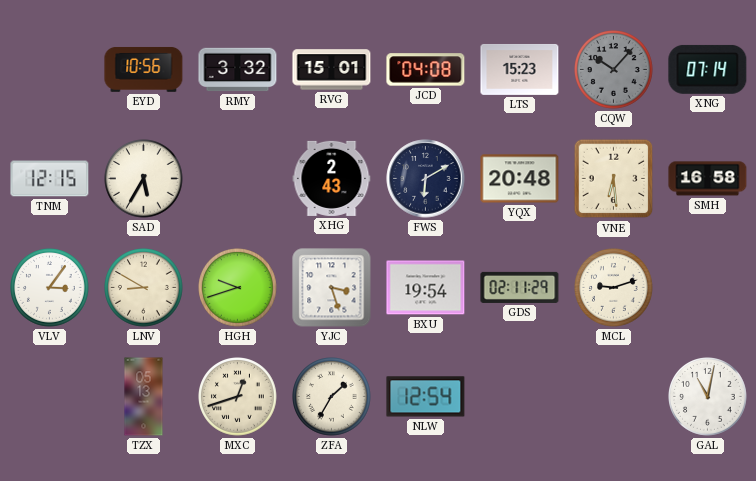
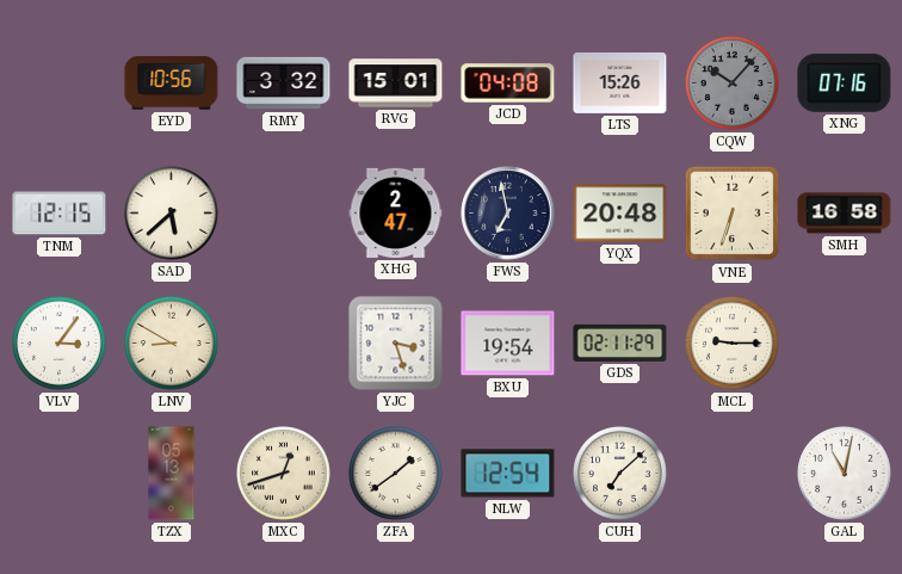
LTS: 15:23 -> 15:26
XNG: 07:14 -> 07:16
SAD: 5:35 -> 5:38
XHG: 2:43 -> 2:47
FWS: 6:10 -> 6:58
VNE: 6:29 -> 6:33
HGH: 9:42 -> none
MCL: 9:12 -> 9:15
ZFA: 1:35 -> 1:39
CUH: none -> 7:08
